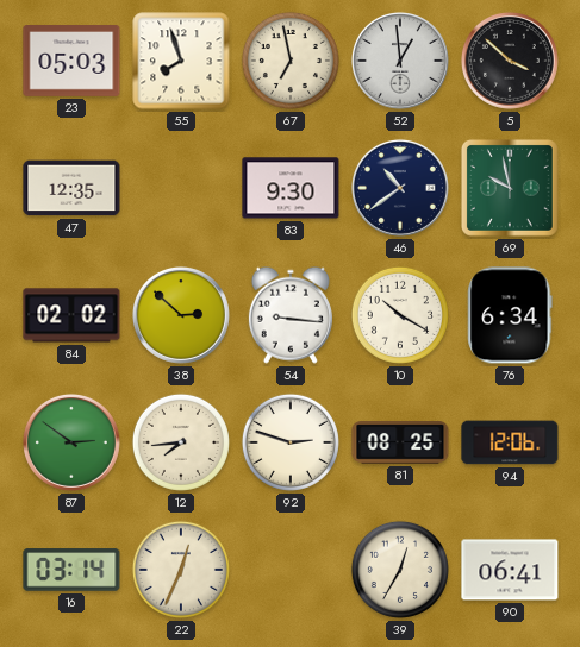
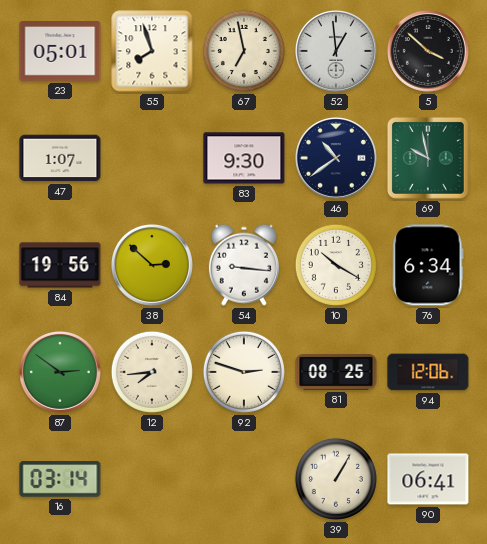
23: 05:03 -> 05:01
47: 12:35 -> 1:07
84: 02:02 -> 19:56
22: 12:34 -> none
39: 12:35 -> 1:05
